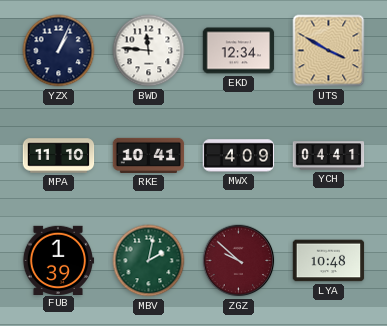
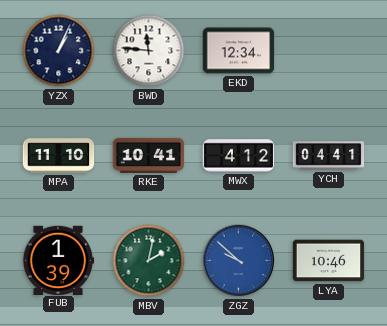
UTS: 3:50 -> none
MWX: 4:09 -> 4:12
ZGZ dial: burgundy -> blue
LYA: 10:48 -> 10:46
